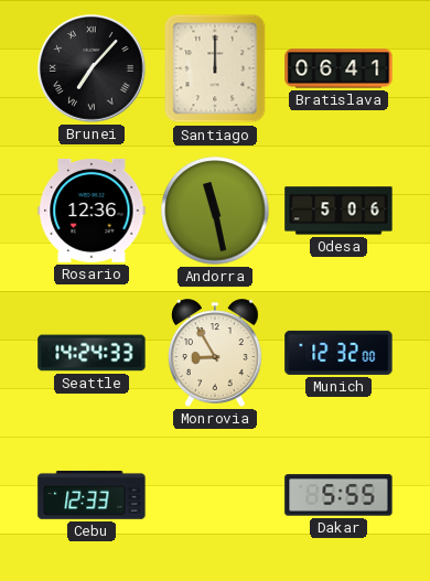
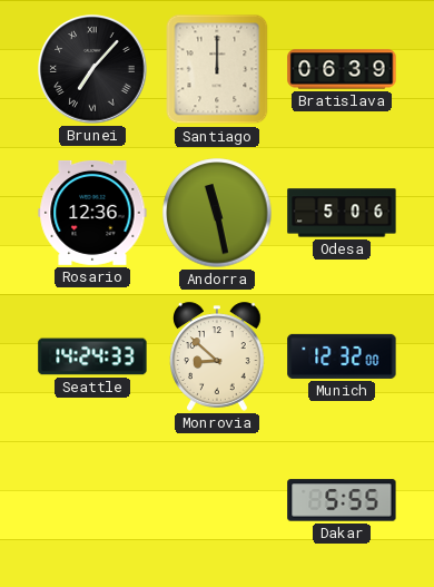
Bratislava: 06:41 -> 06:39
Monrovia: 8:55 -> 8:52
Cebu: 12:33 -> none
